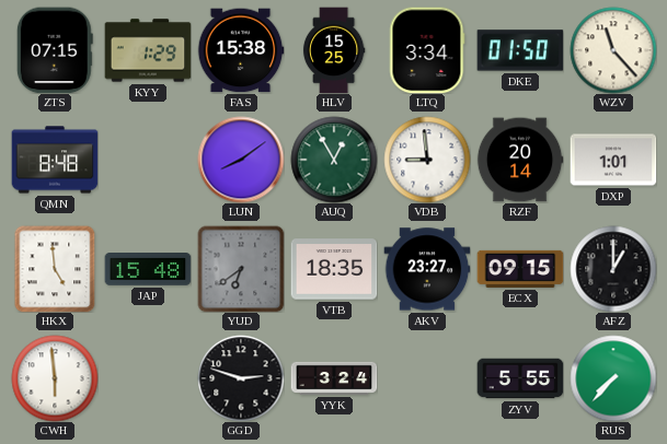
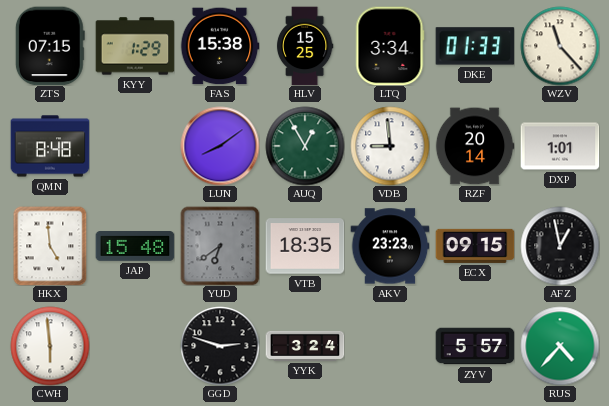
DKE: 01:50 -> 01:33
AKV: 23:27 -> 23:23
AFZ: 1:00 -> 12:58
ZYV: 5:55 -> 5:57
RUS: 7:37 -> 4:37
